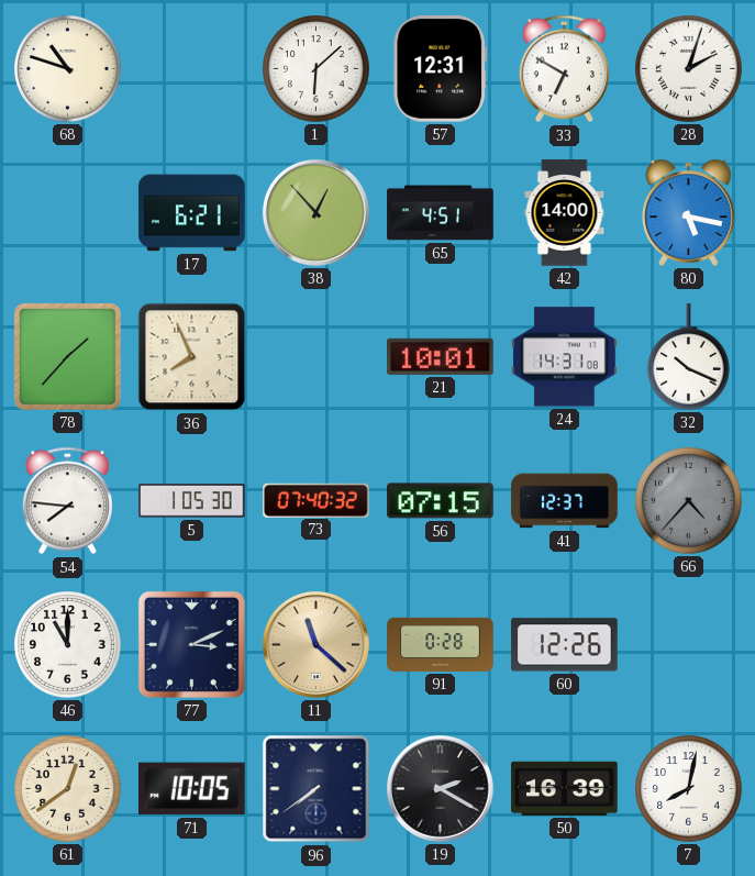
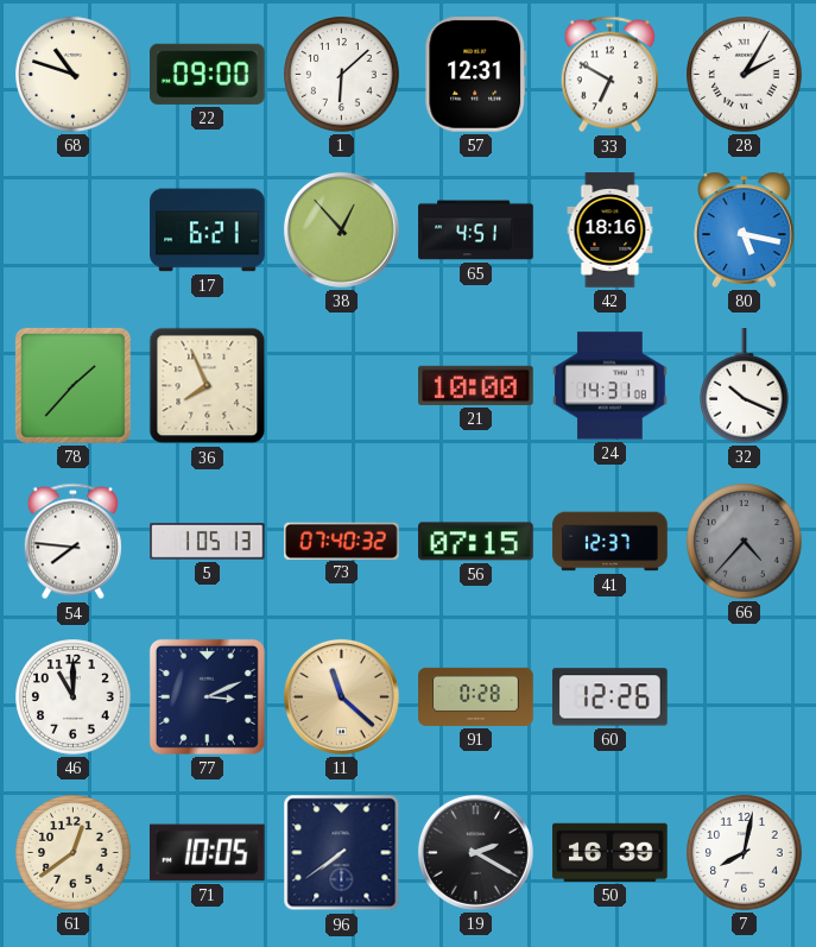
22: none -> 09:00
28: 2:03 -> 2:05
42: 14:00 -> 18:16
21: 10:01 -> 10:00
5: 1:05:30 -> 1:05:13
